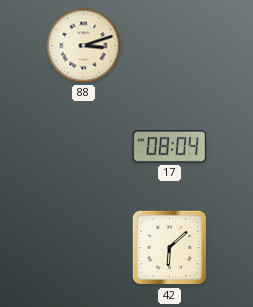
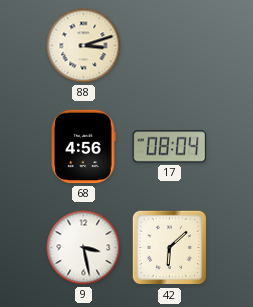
68: none -> 4:56
9: none -> 3:28
